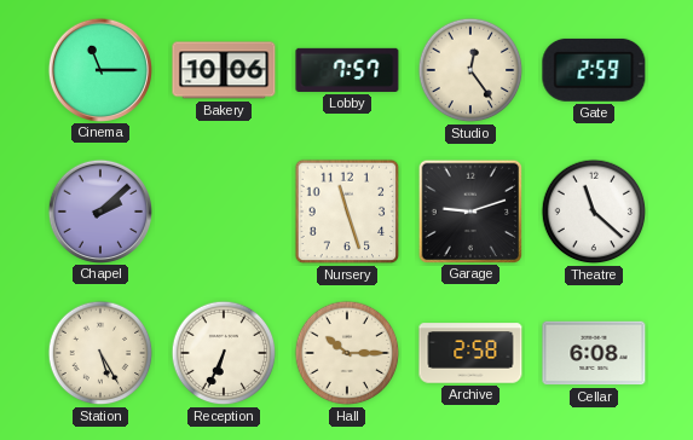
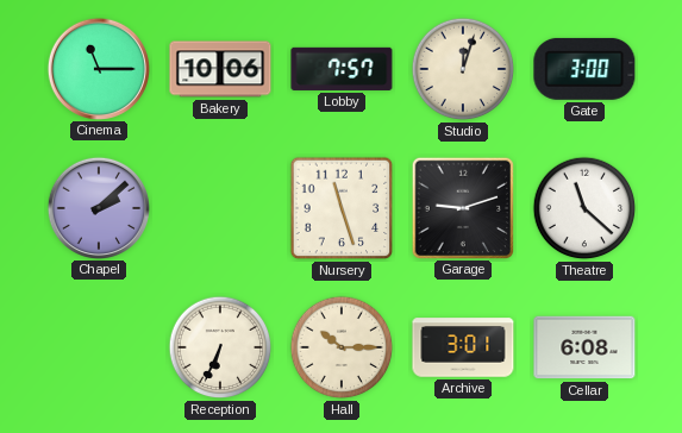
Studio: 12:24 -> 12:03
Gate: 2:59 -> 3:00
Station: 5:25 -> none
Archive: 2:58 -> 3:01
